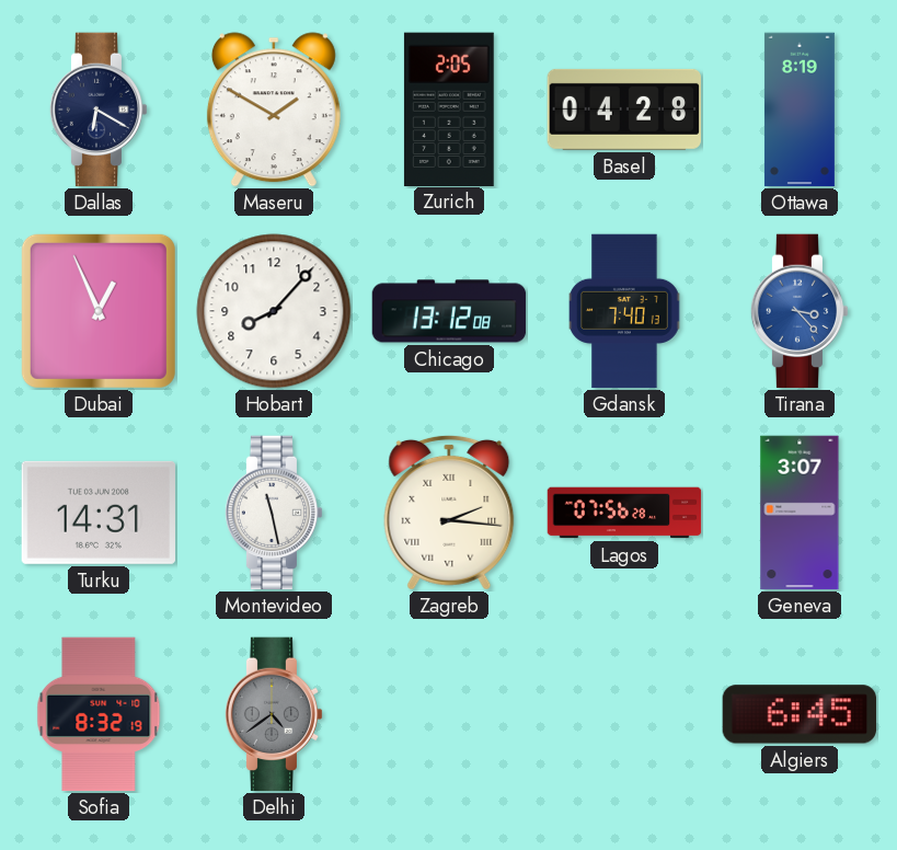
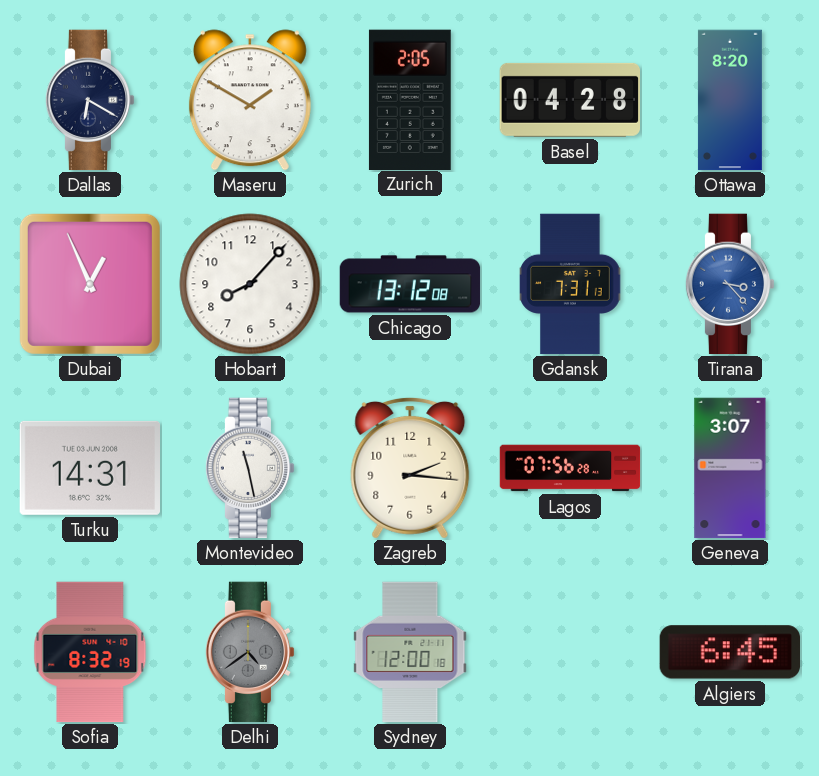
Ottawa: 8:19 -> 8:20
Gdansk: 7:40 -> 7:31
Zagreb numerals: Roman -> Arabic
Sydney: none -> 12:00
